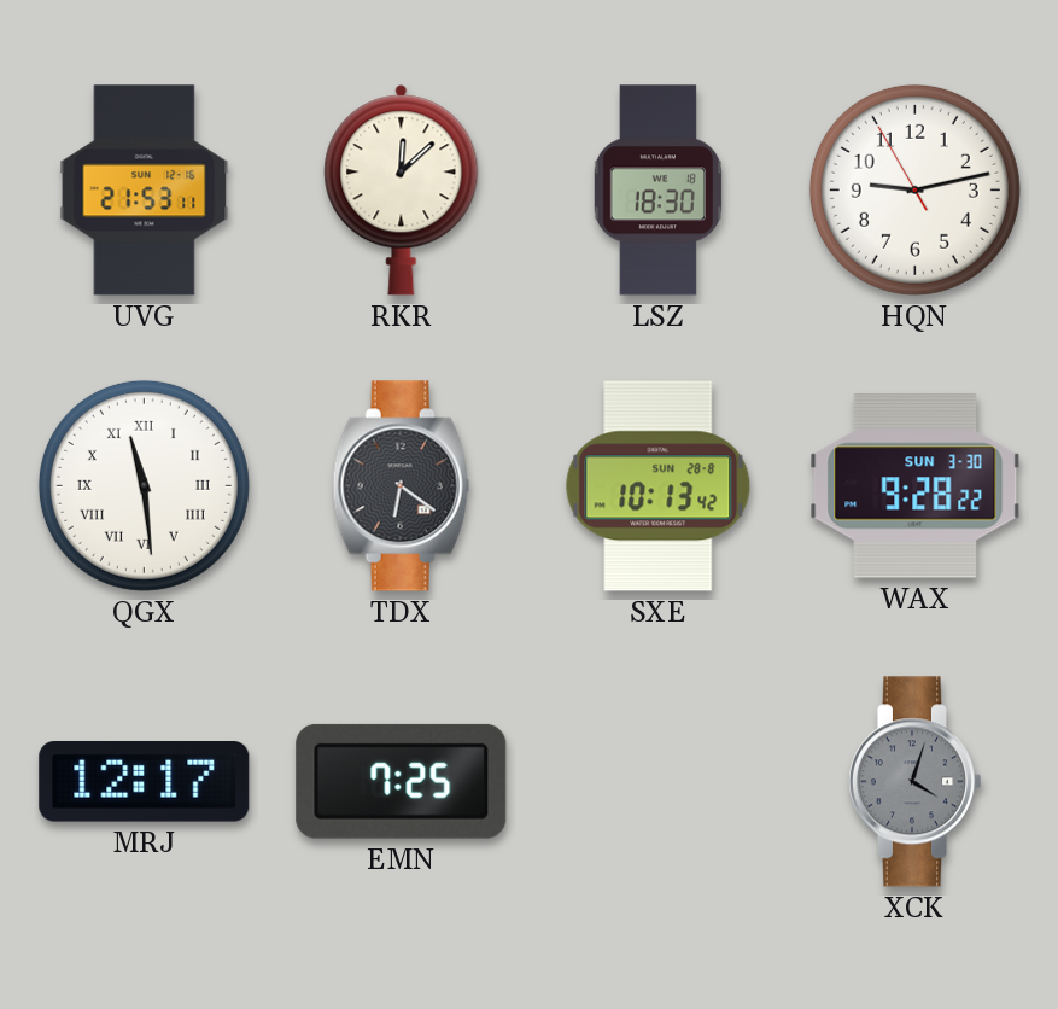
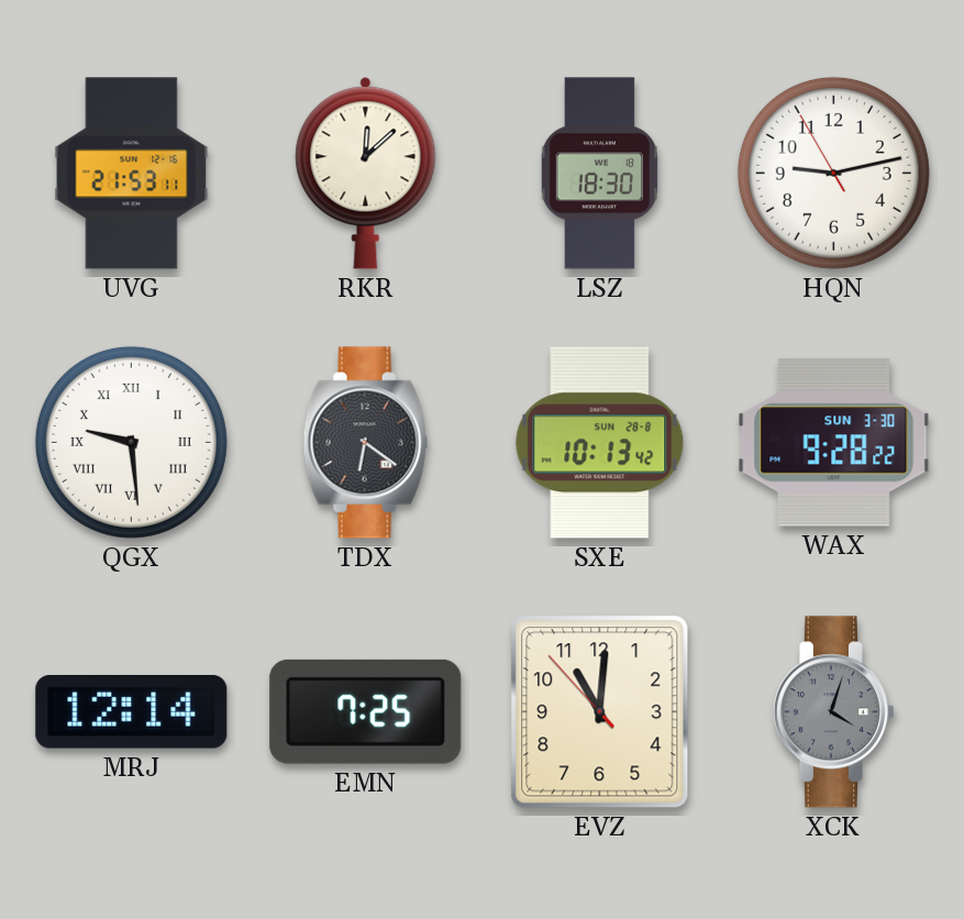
QGX: 11:29 -> 9:29
MRJ: 12:17 -> 12:14
EVZ: none -> 11:00
